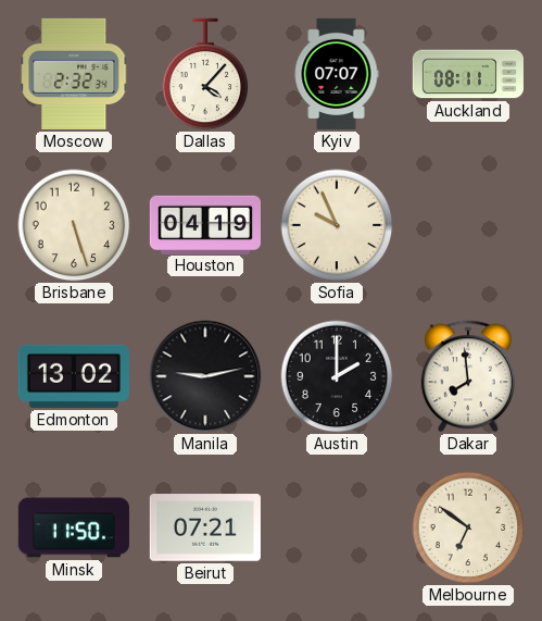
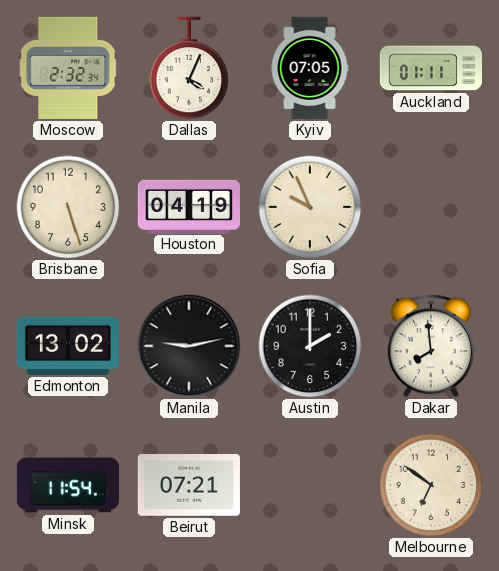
Dallas: 4:07 -> 4:04
Kyiv: 07:07 -> 07:05
Auckland: 08:11 -> 01:11
Minsk: 11:50 -> 11:54
